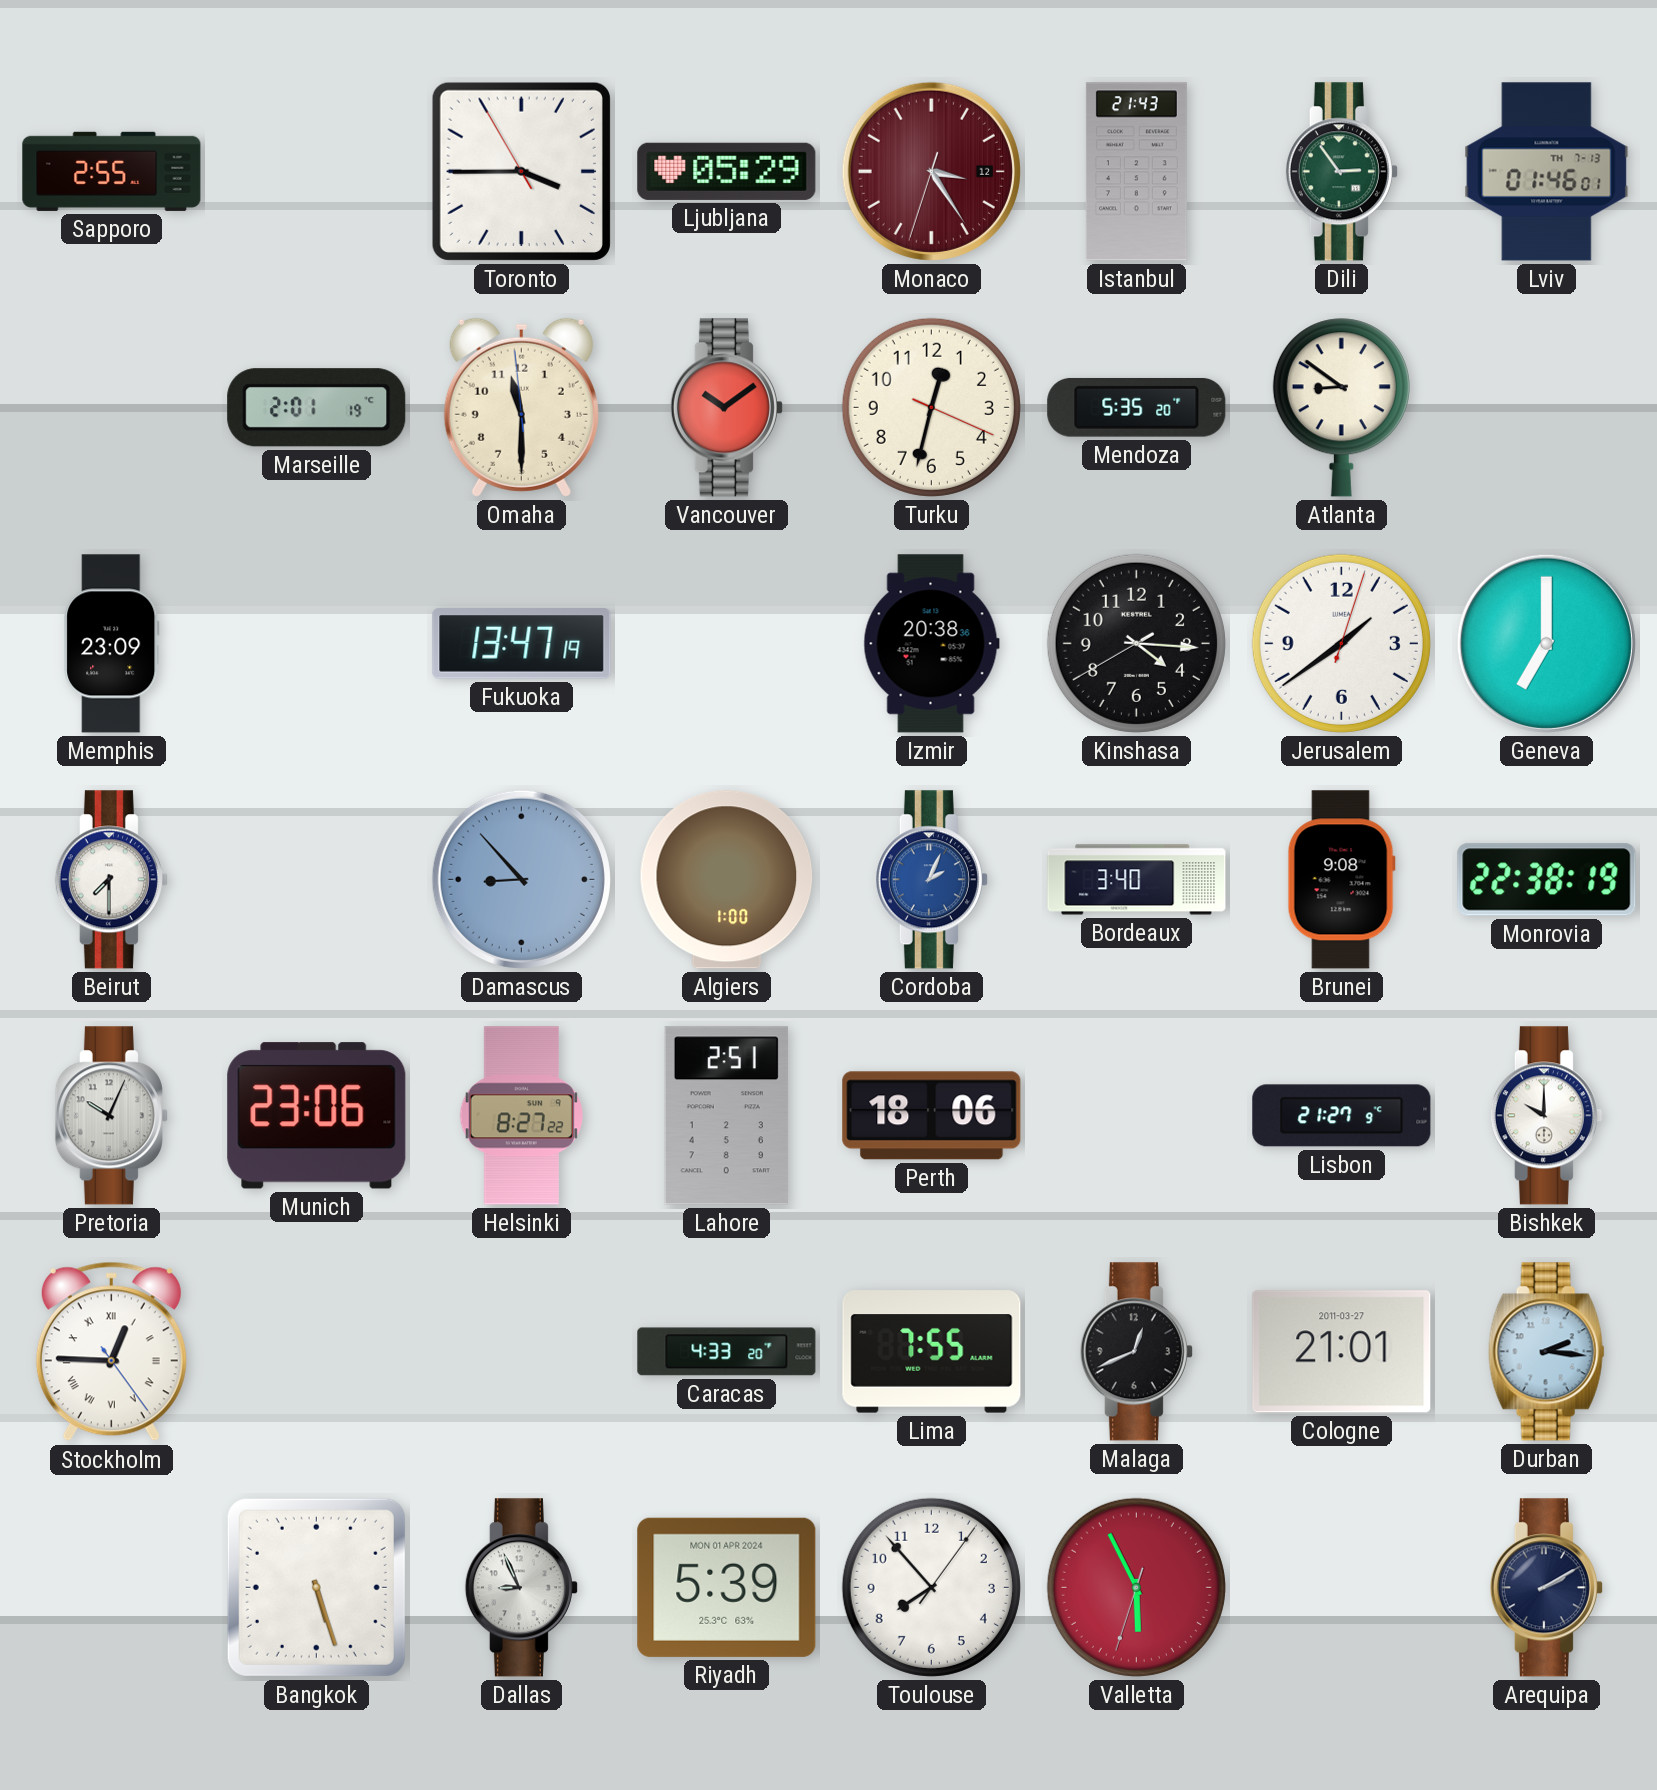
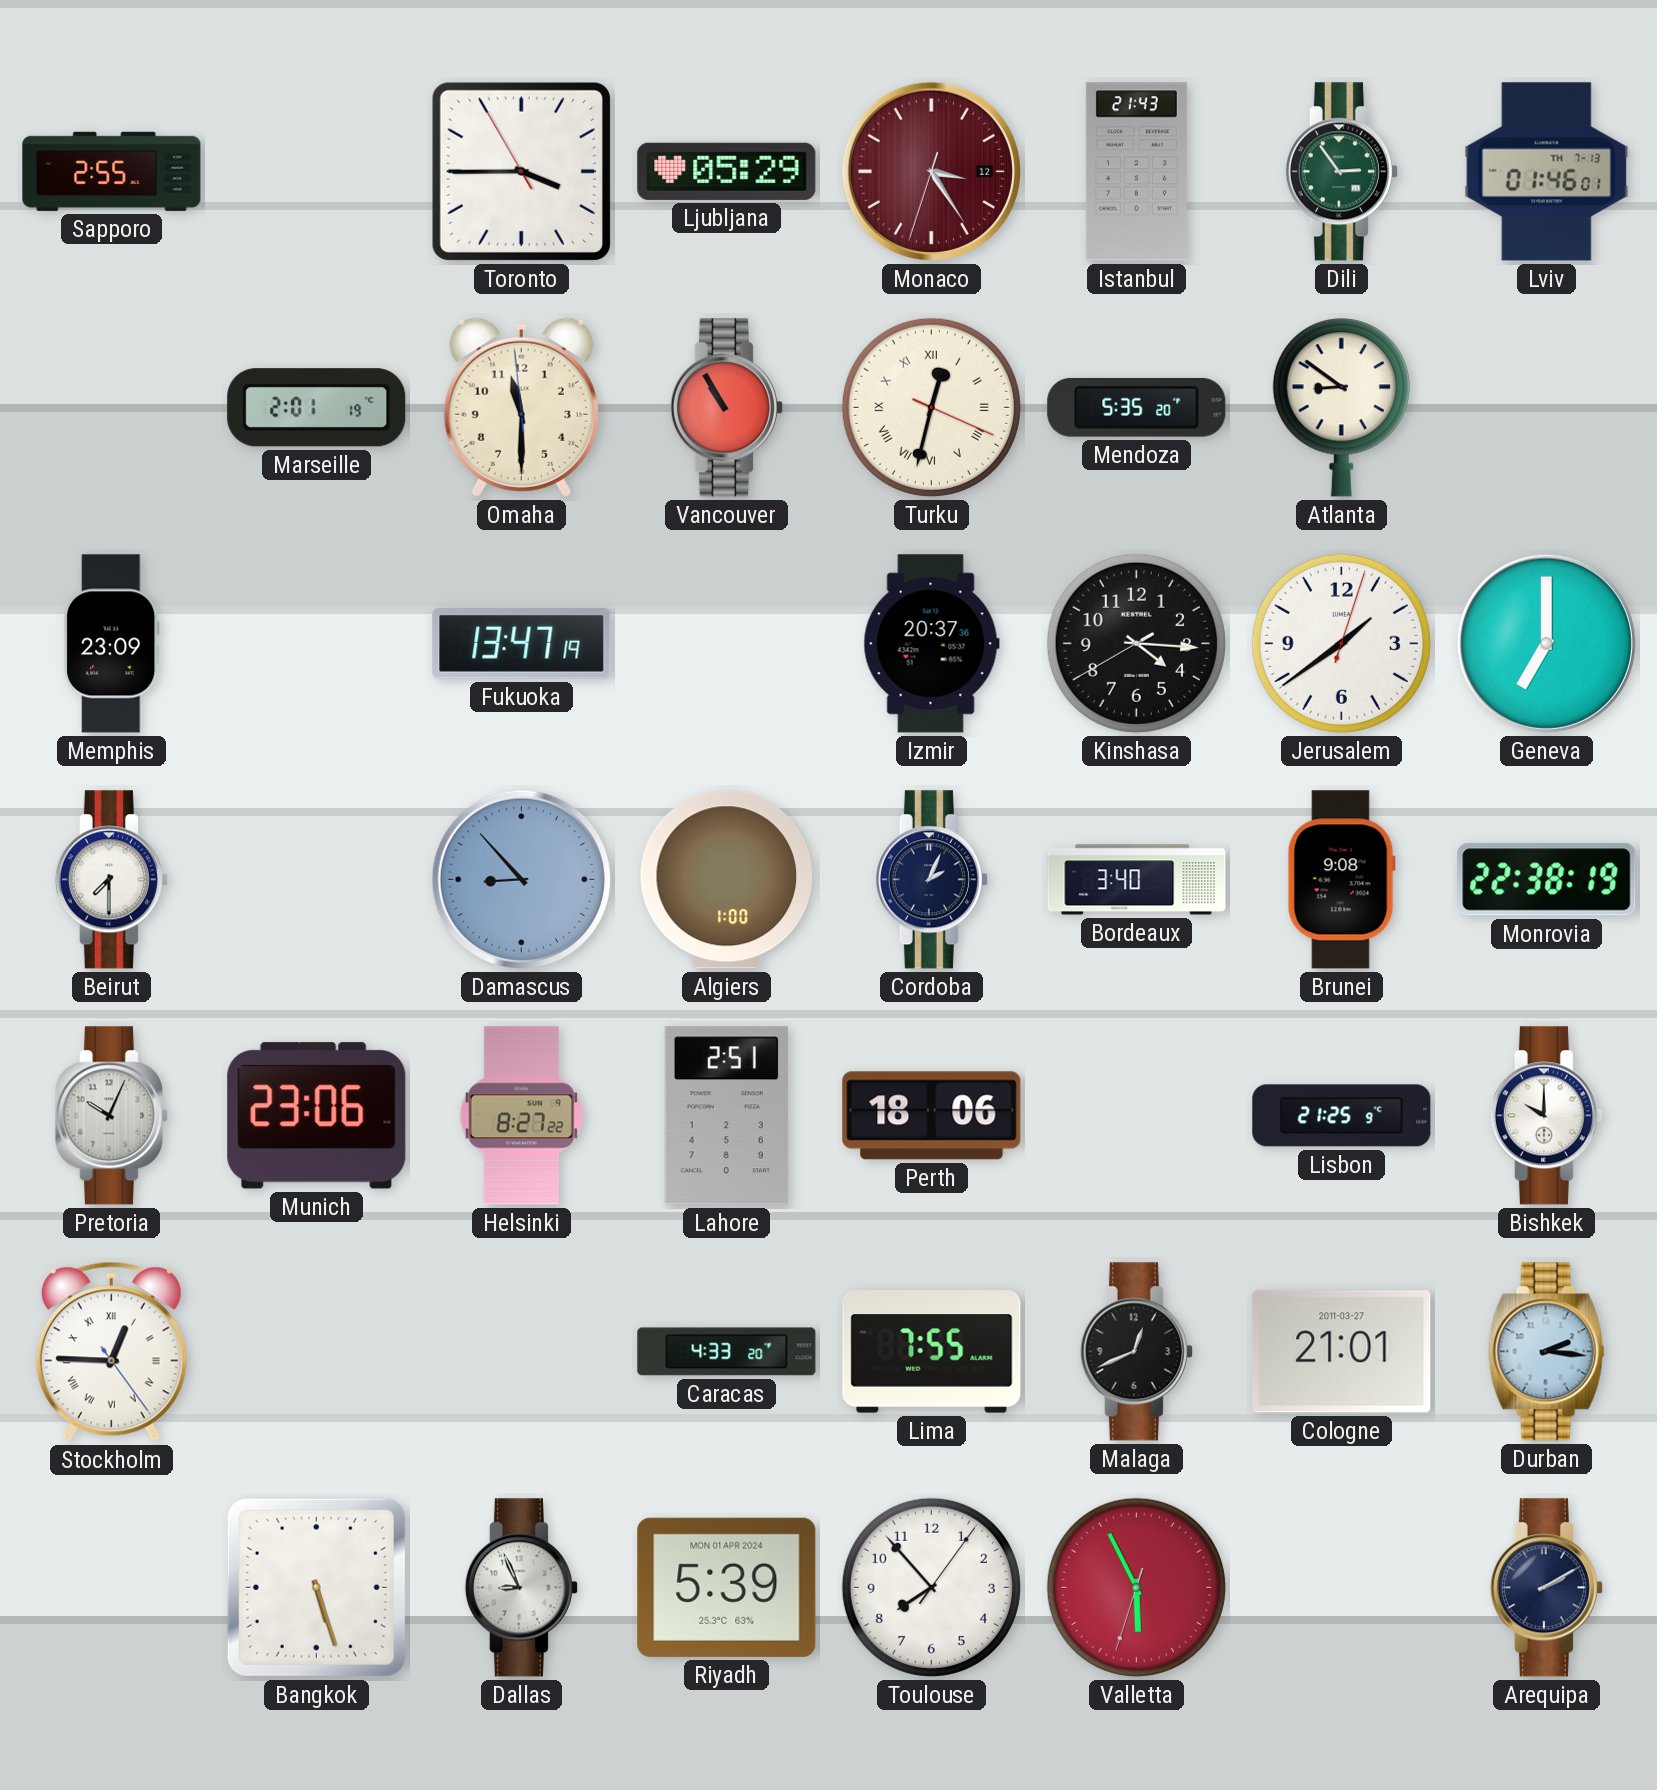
Vancouver: 10:09 -> 10:55
Turku numerals: Arabic -> Roman
Izmir: 20:38 -> 20:37
Cordoba dial: blue -> navy
Lisbon: 21:27 -> 21:25
